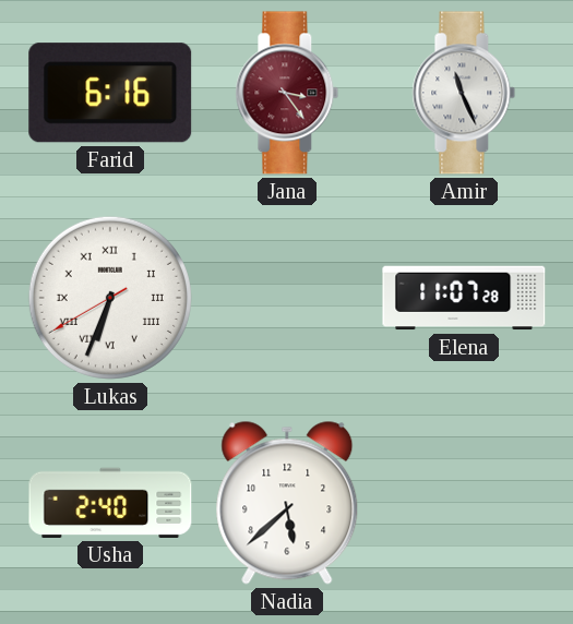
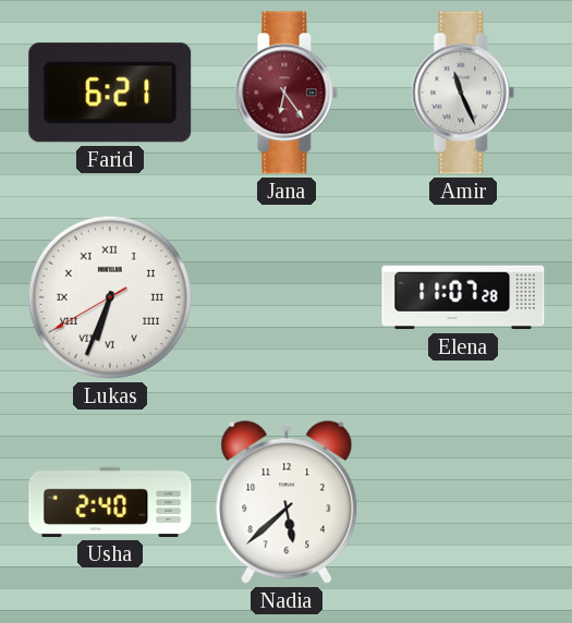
Farid: 6:16 -> 6:21
Jana: 3:24 -> 6:24
